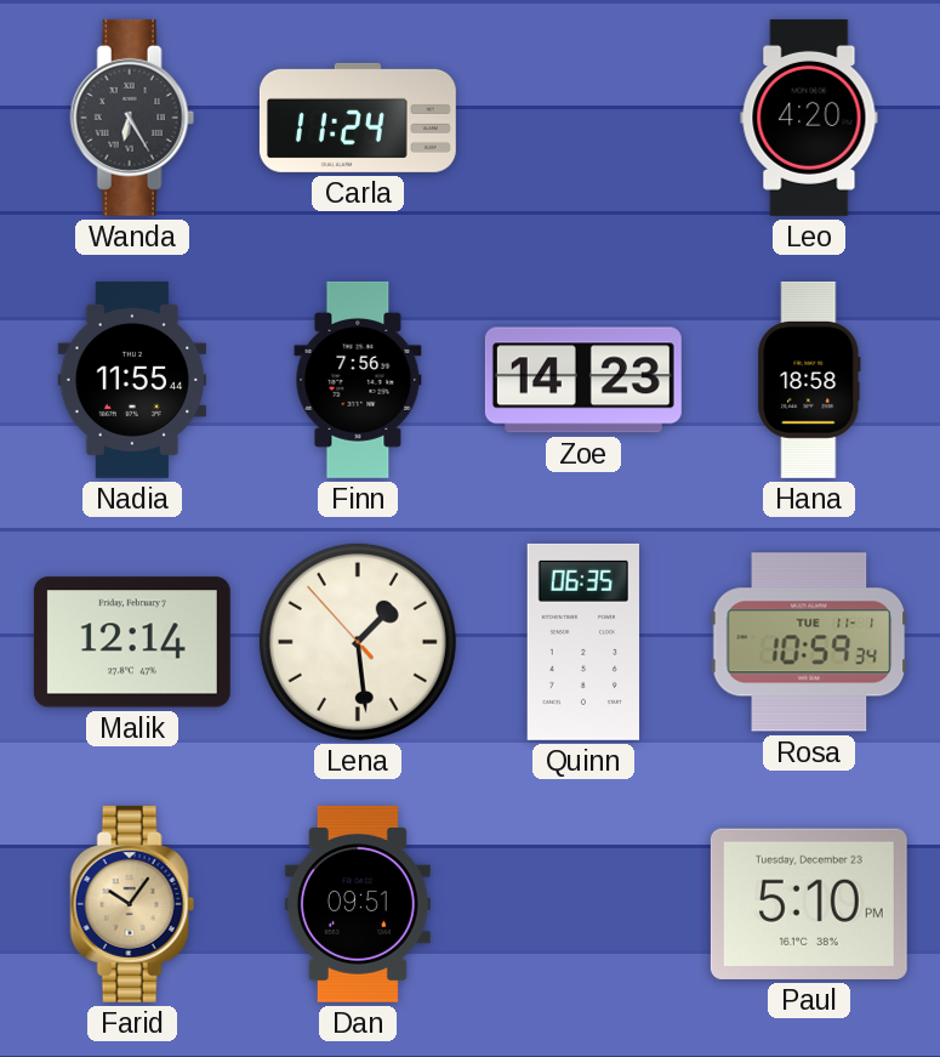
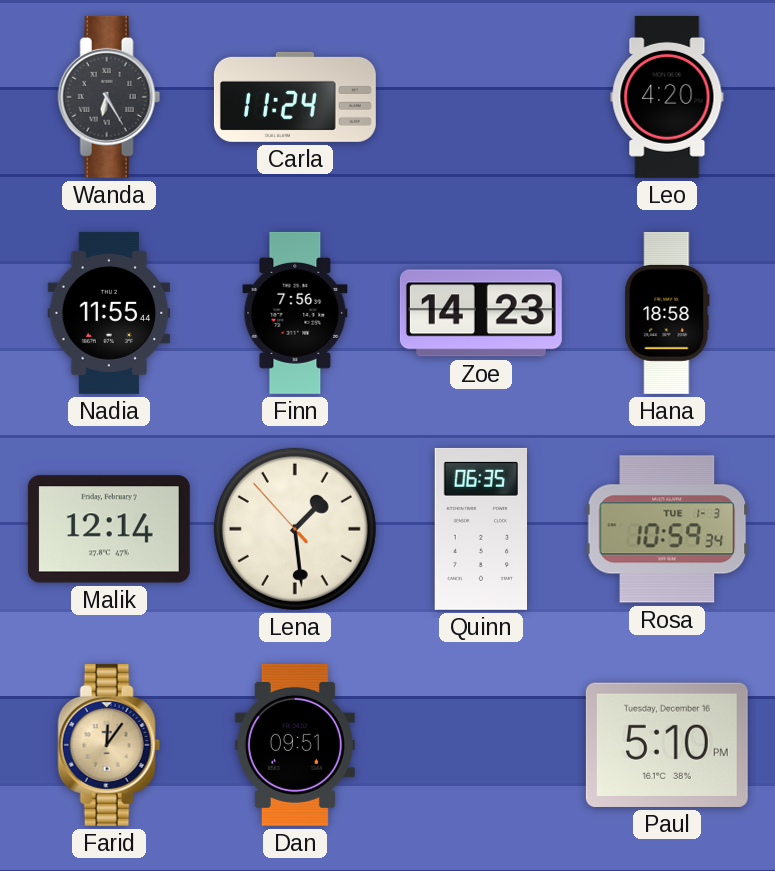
Rosa date: TUE 11-1 -> TUE 1-3
Farid: 10:06 -> 12:06
Paul date: Tuesday, December 23 -> Tuesday, December 16
